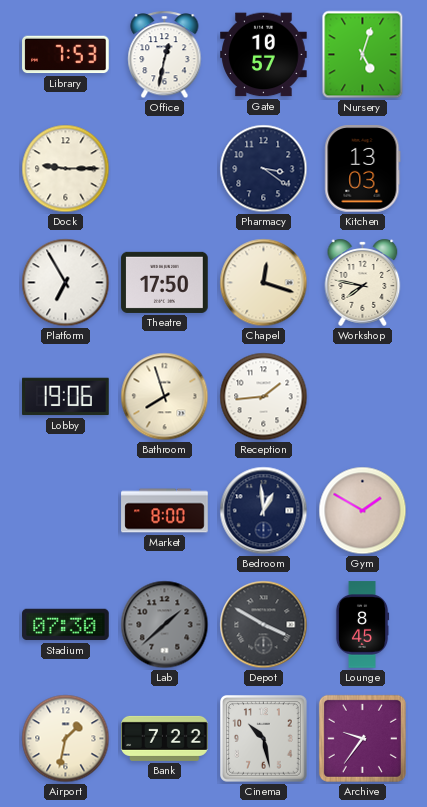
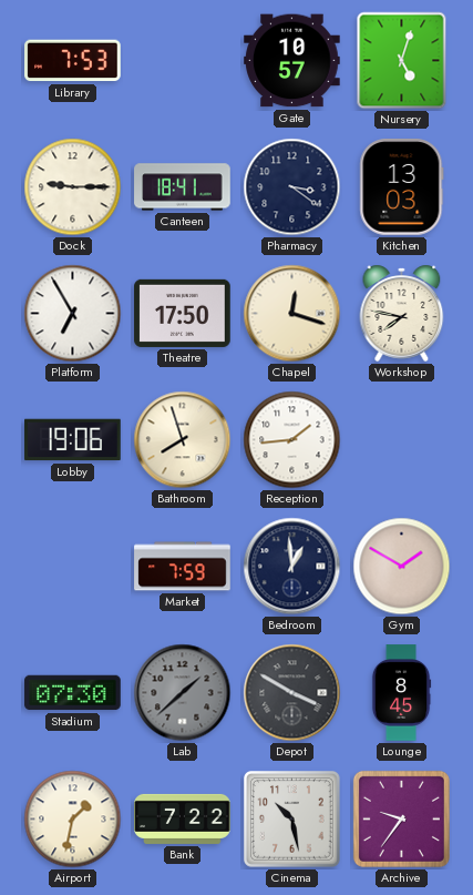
Office: 12:32 -> none
Canteen: none -> 18:41
Market: 8:00 -> 7:59
